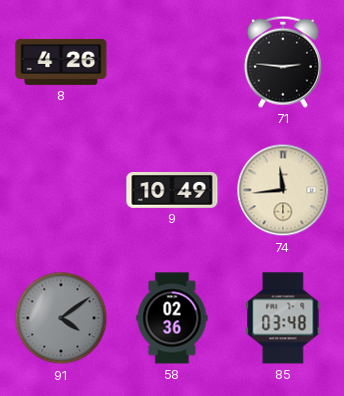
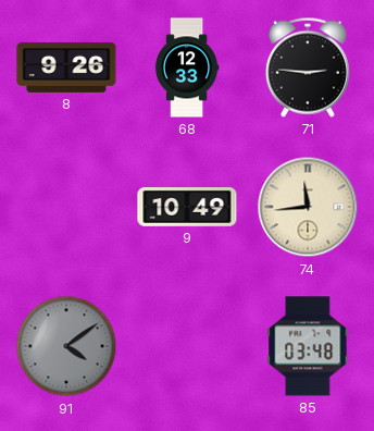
8: 4:26 -> 9:26
68: none -> 12:33
58: 02:36 -> none
